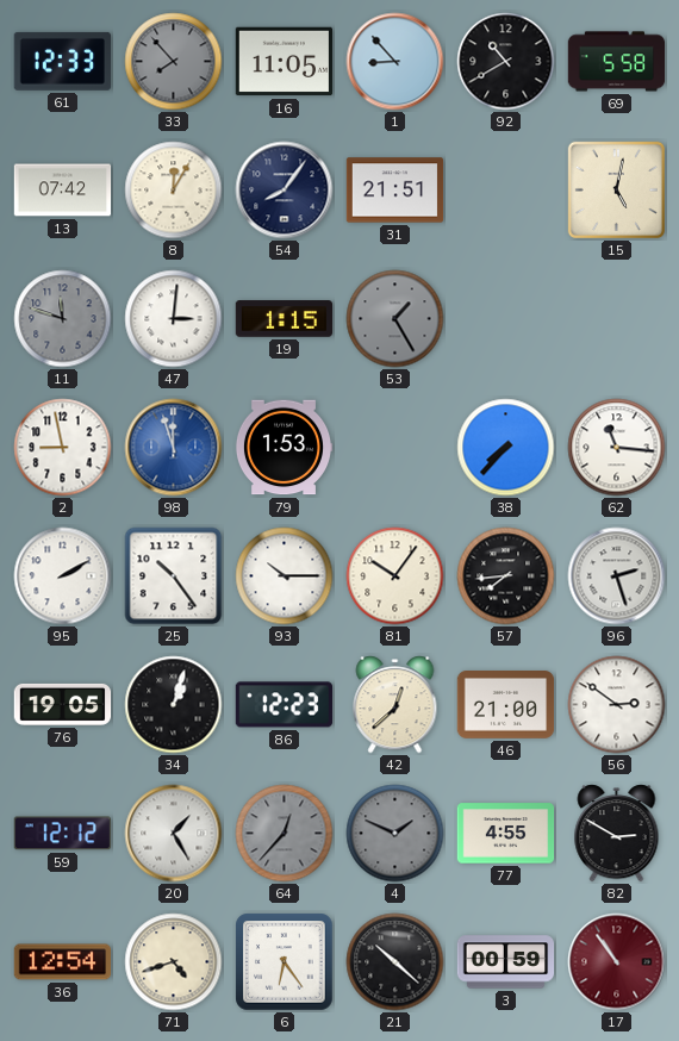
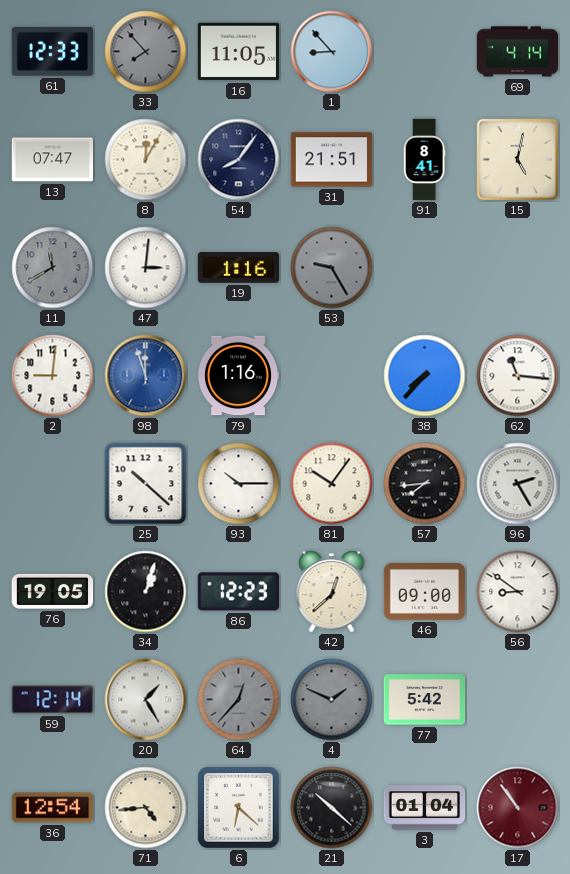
92: 10:40 -> none
69: 5:58 -> 4:14
13: 07:42 -> 07:47
91: none -> 8:41
11: 11:48 -> 11:40
19: 1:15 -> 1:16
53: 1:25 -> 9:25
2: 8:58 -> 9:01
79: 1:53 -> 1:16
95: 2:10 -> none
25: 10:24 -> 10:22
96: 2:27 -> 2:25
46: 21:00 -> 09:00
56: 2:51 -> 8:51
59: 12:12 -> 12:14
77: 4:55 -> 5:42
82: 2:50 -> none
71: 4:42 -> 4:44
6: 6:24 -> 6:22
3: 00:59 -> 01:04
